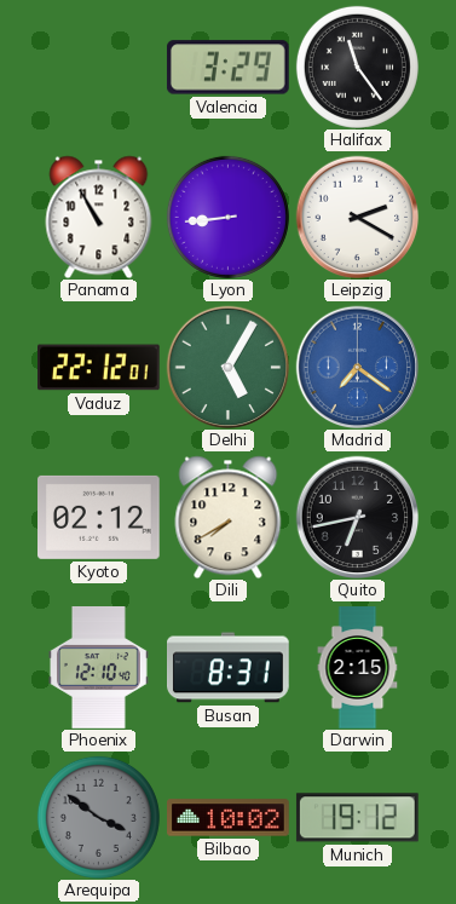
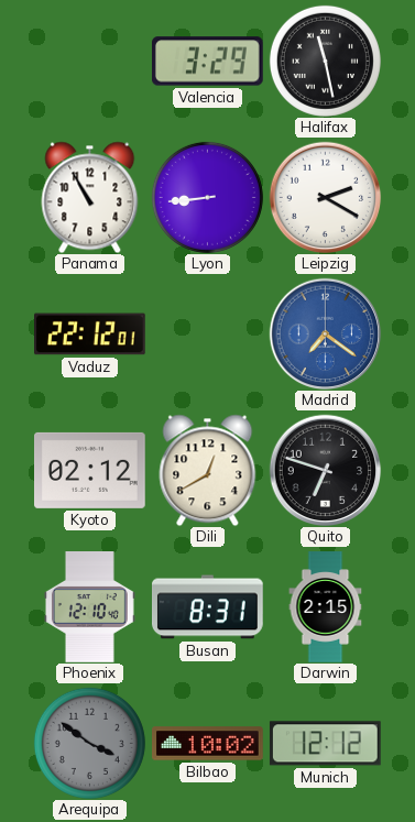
Halifax: 11:24 -> 11:28
Delhi: 5:05 -> none
Dili: 7:40 -> 12:40
Quito: 6:43 -> 6:48
Munich: 19:12 -> 12:12
